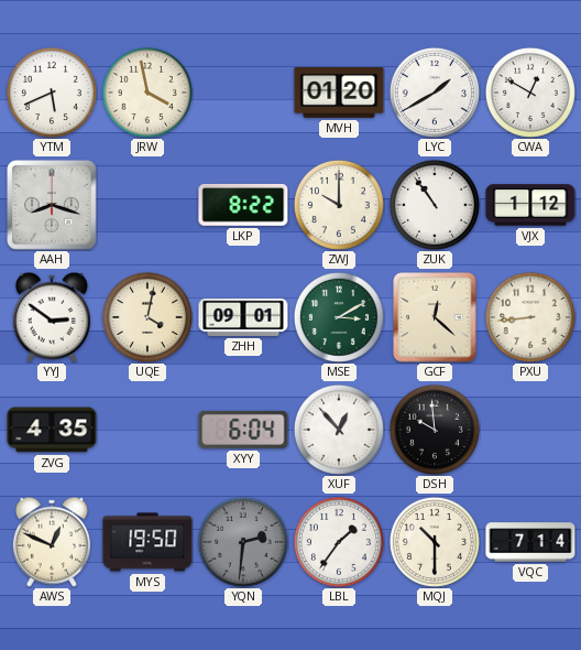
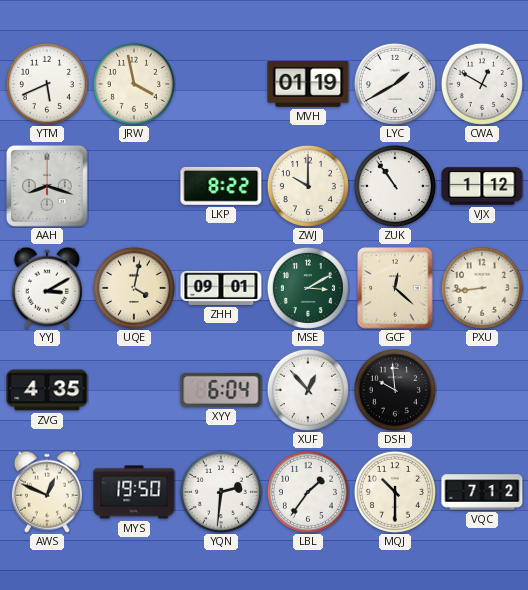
MVH: 01:20 -> 01:19
YYJ: 2:51 -> 3:10
YQN dial: grey -> white
VQC: 7:14 -> 7:12
